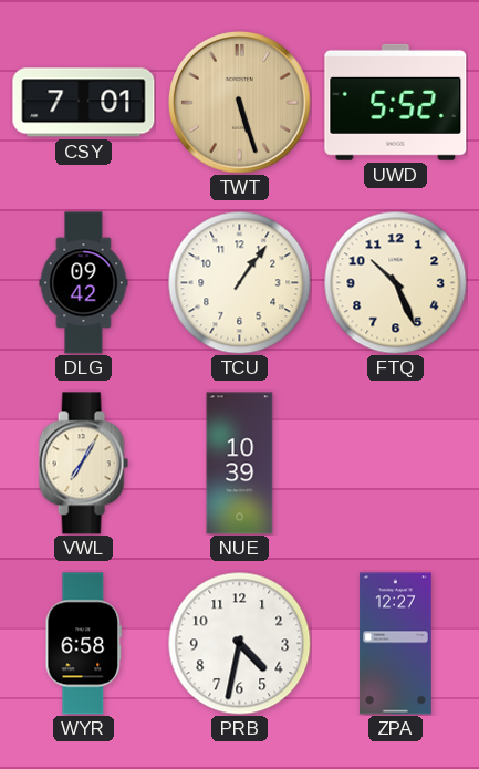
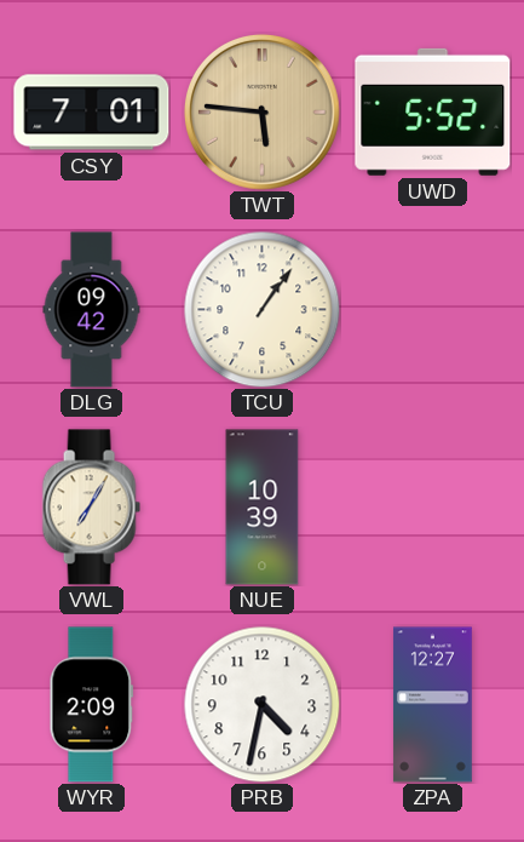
TWT: 5:27 -> 5:46
FTQ: 10:26 -> none
WYR: 6:58 -> 2:09
